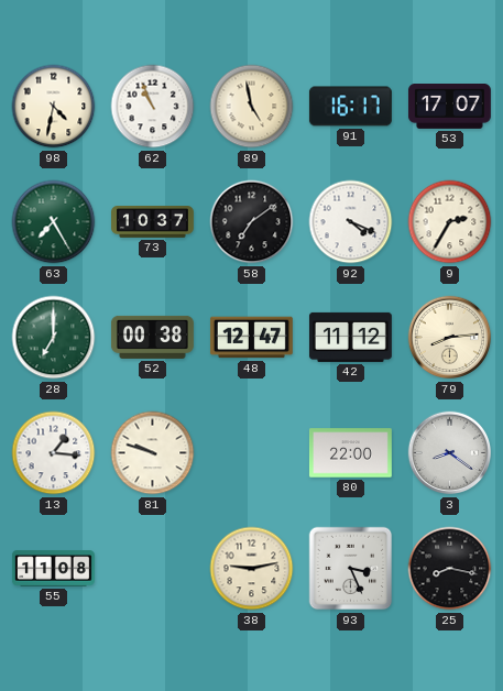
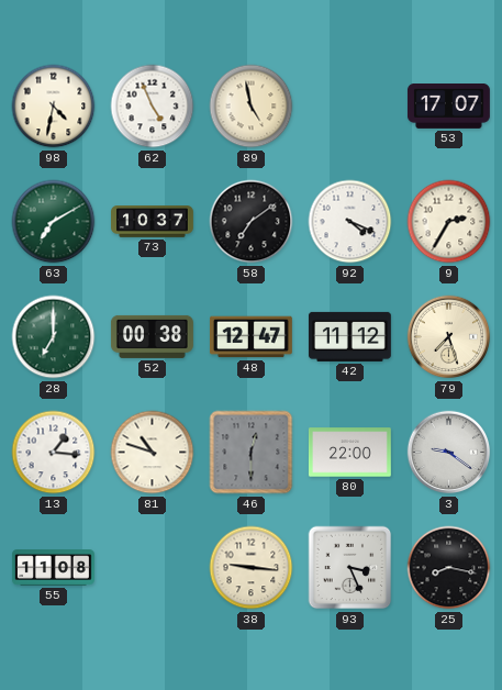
62: 10:56 -> 4:56
91: 16:17 -> none
63: 7:25 -> 7:10
79: 8:14 -> 7:27
81: 9:48 -> 10:48
46: none -> 12:30
3: 8:21 -> 9:21
38: 9:13 -> 9:16
